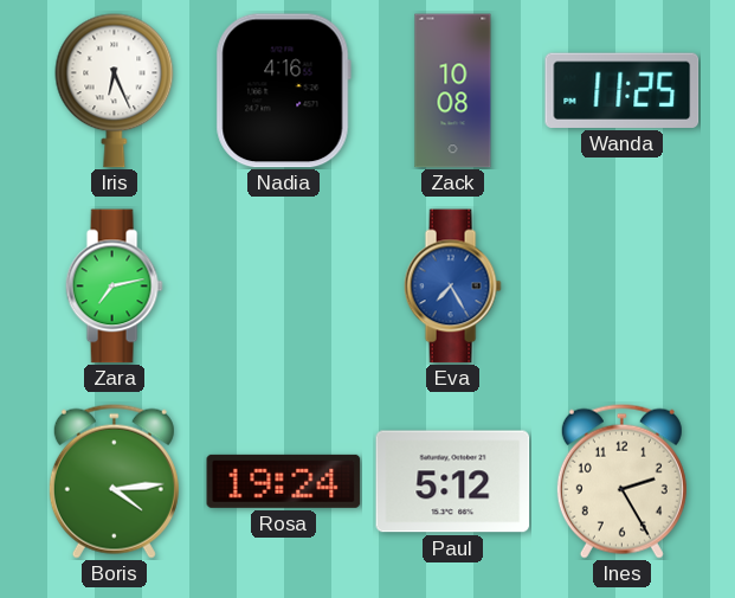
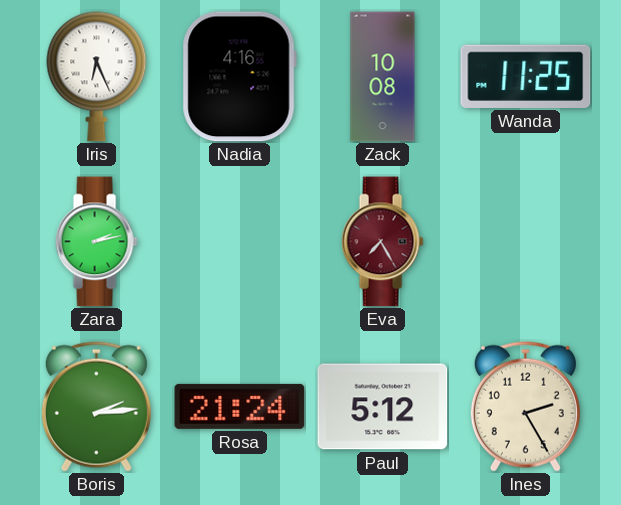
Zara: 7:13 -> 2:13
Eva dial: blue -> burgundy
Boris: 4:14 -> 2:14
Rosa: 19:24 -> 21:24
